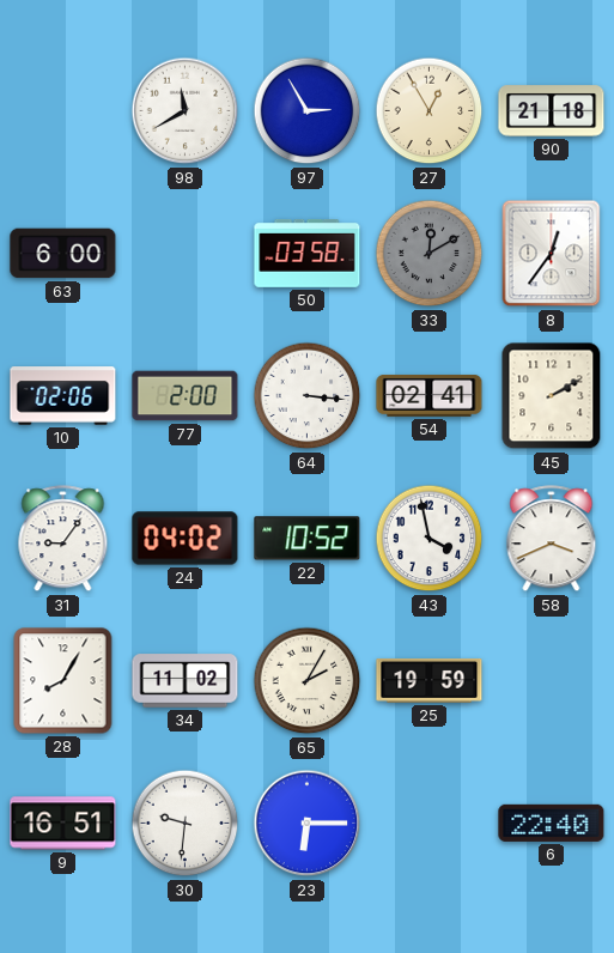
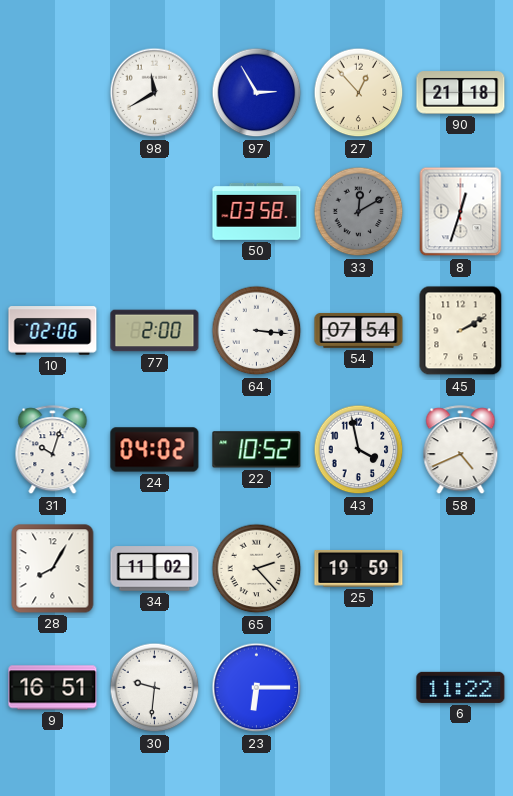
27: 12:55 -> 12:53
63: 6:00 -> none
8: 12:36 -> 12:33
54: 02:41 -> 07:54
31: 9:06 -> 10:03
58: 3:41 -> 4:41
65: 2:05 -> 2:23
6: 22:40 -> 11:22
